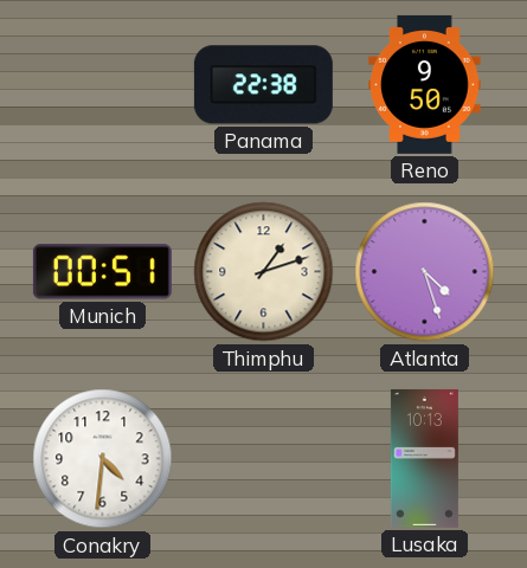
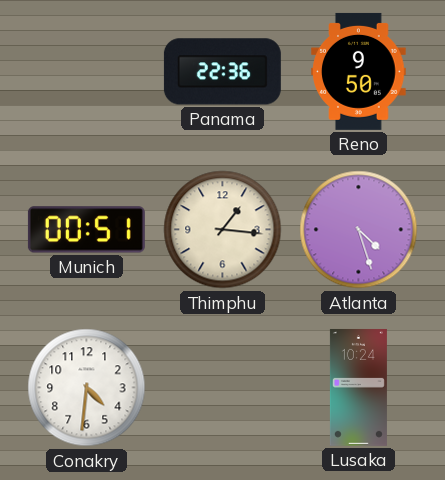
Panama: 22:38 -> 22:36
Thimphu: 1:12 -> 1:16
Lusaka: 10:13 -> 10:24
